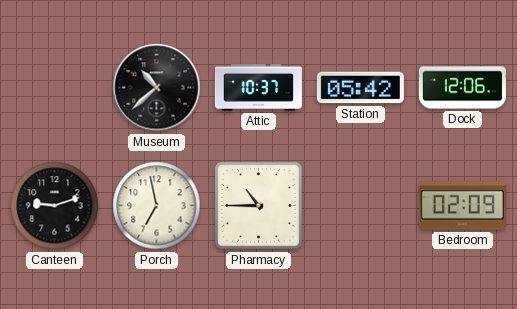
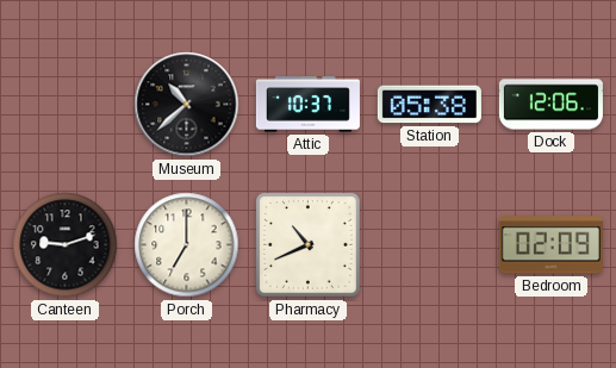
Station: 05:42 -> 05:38
Porch: 6:58 -> 7:00
Pharmacy: 10:45 -> 10:41
